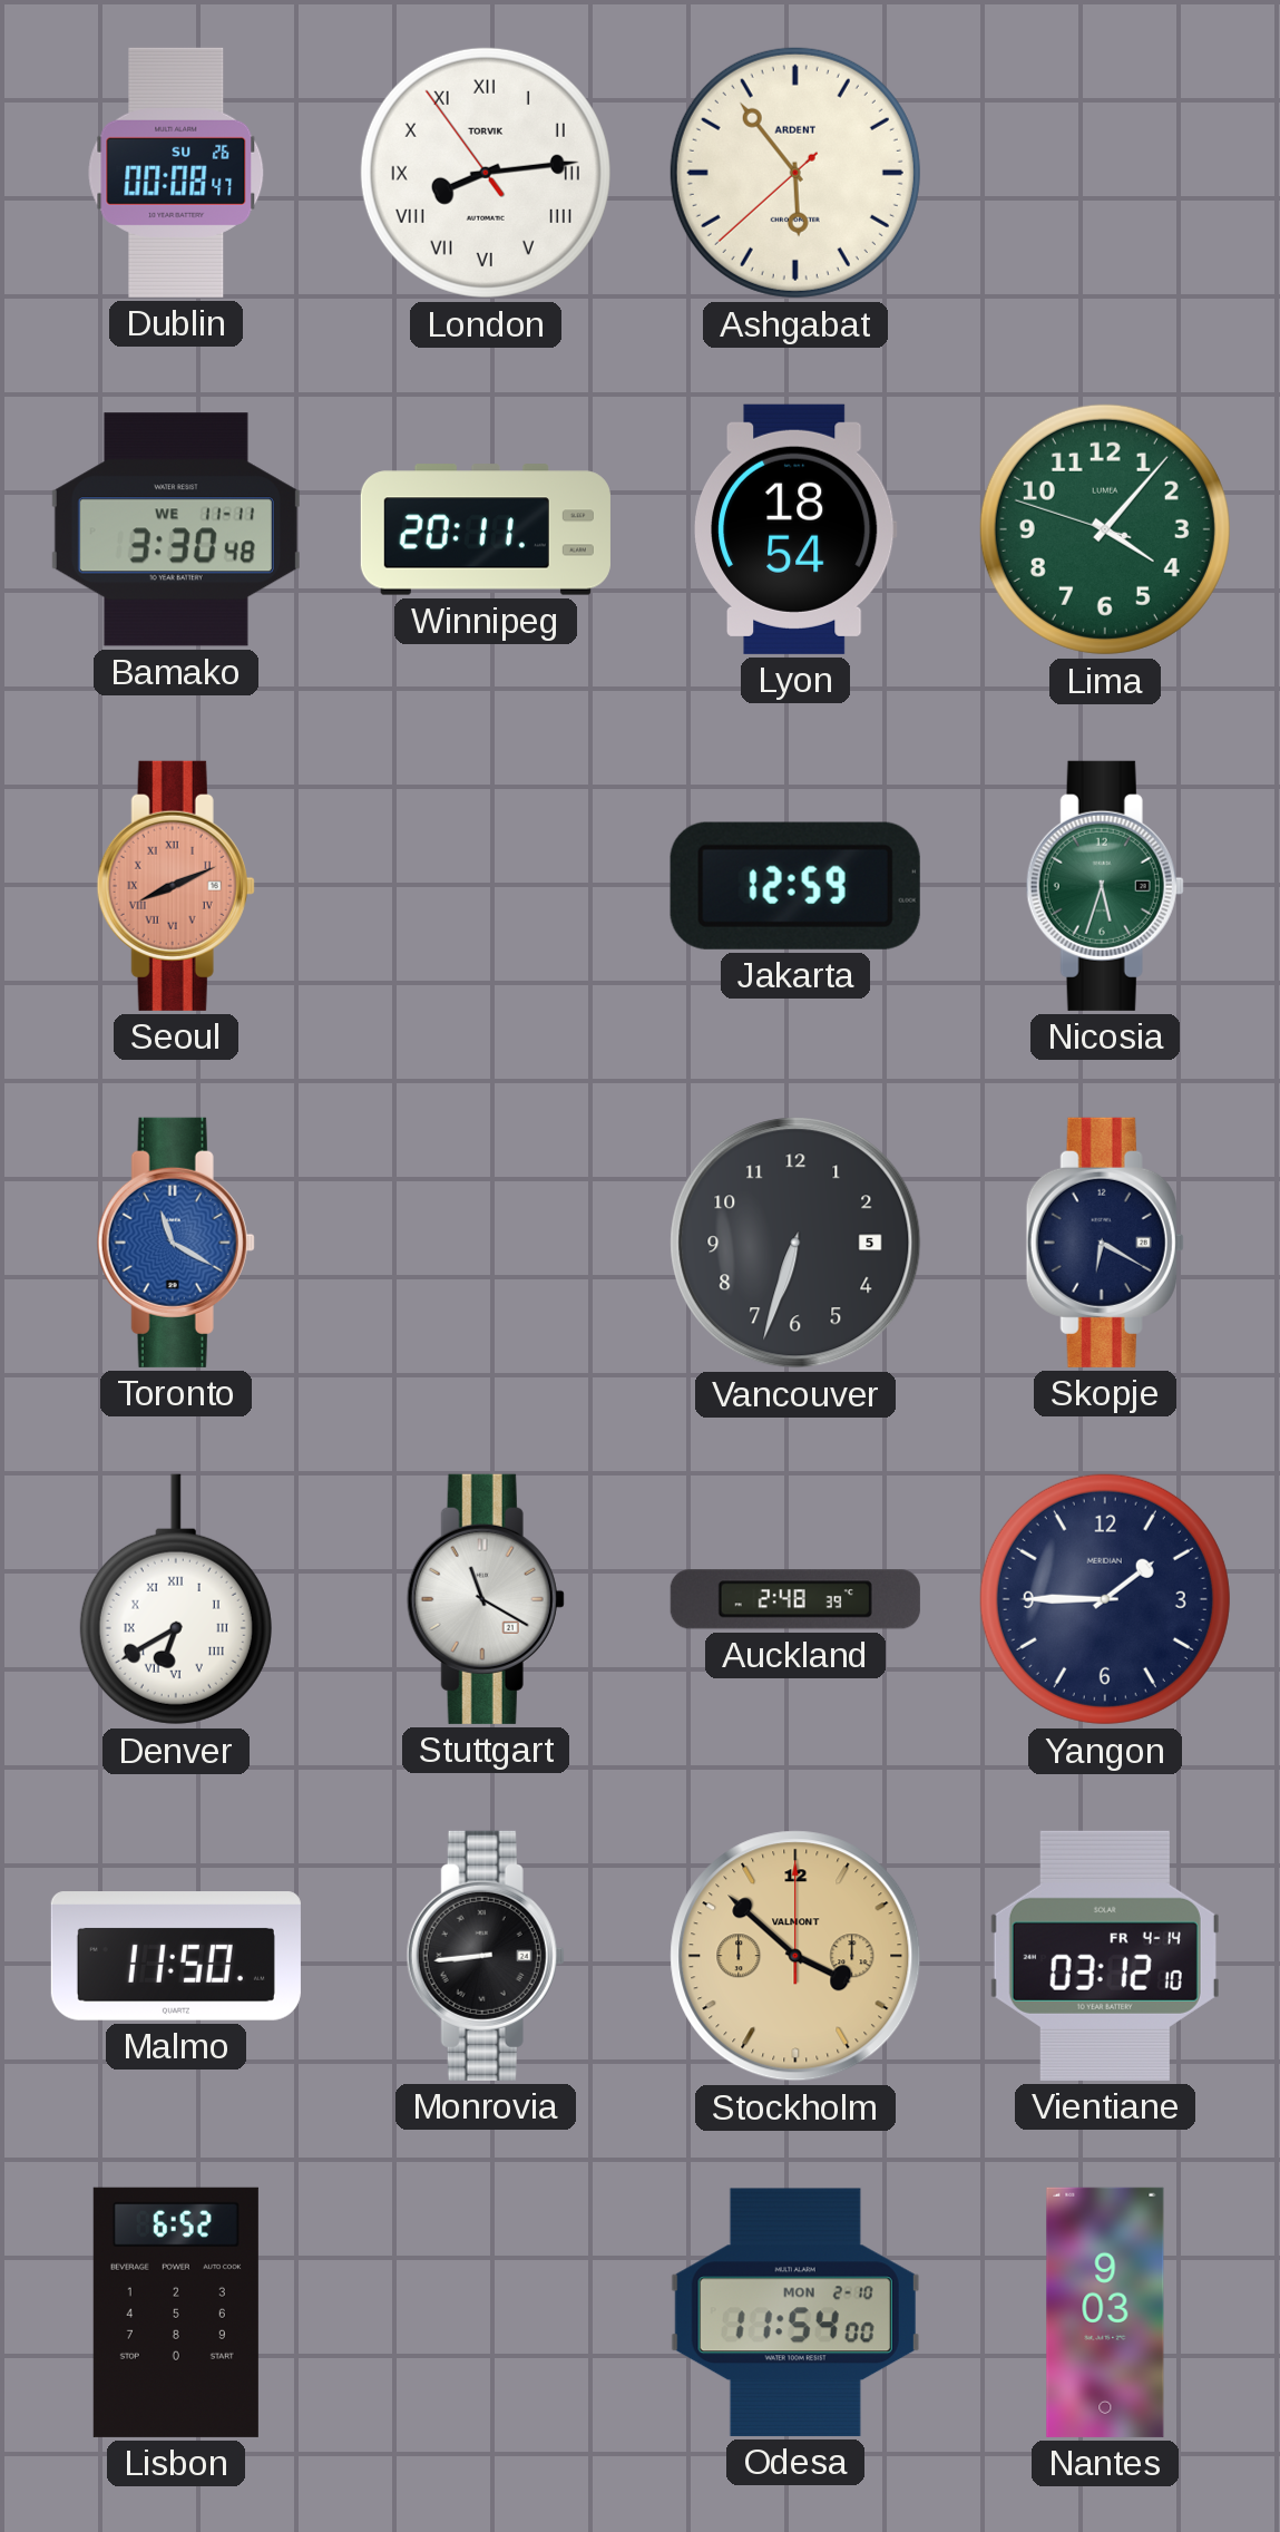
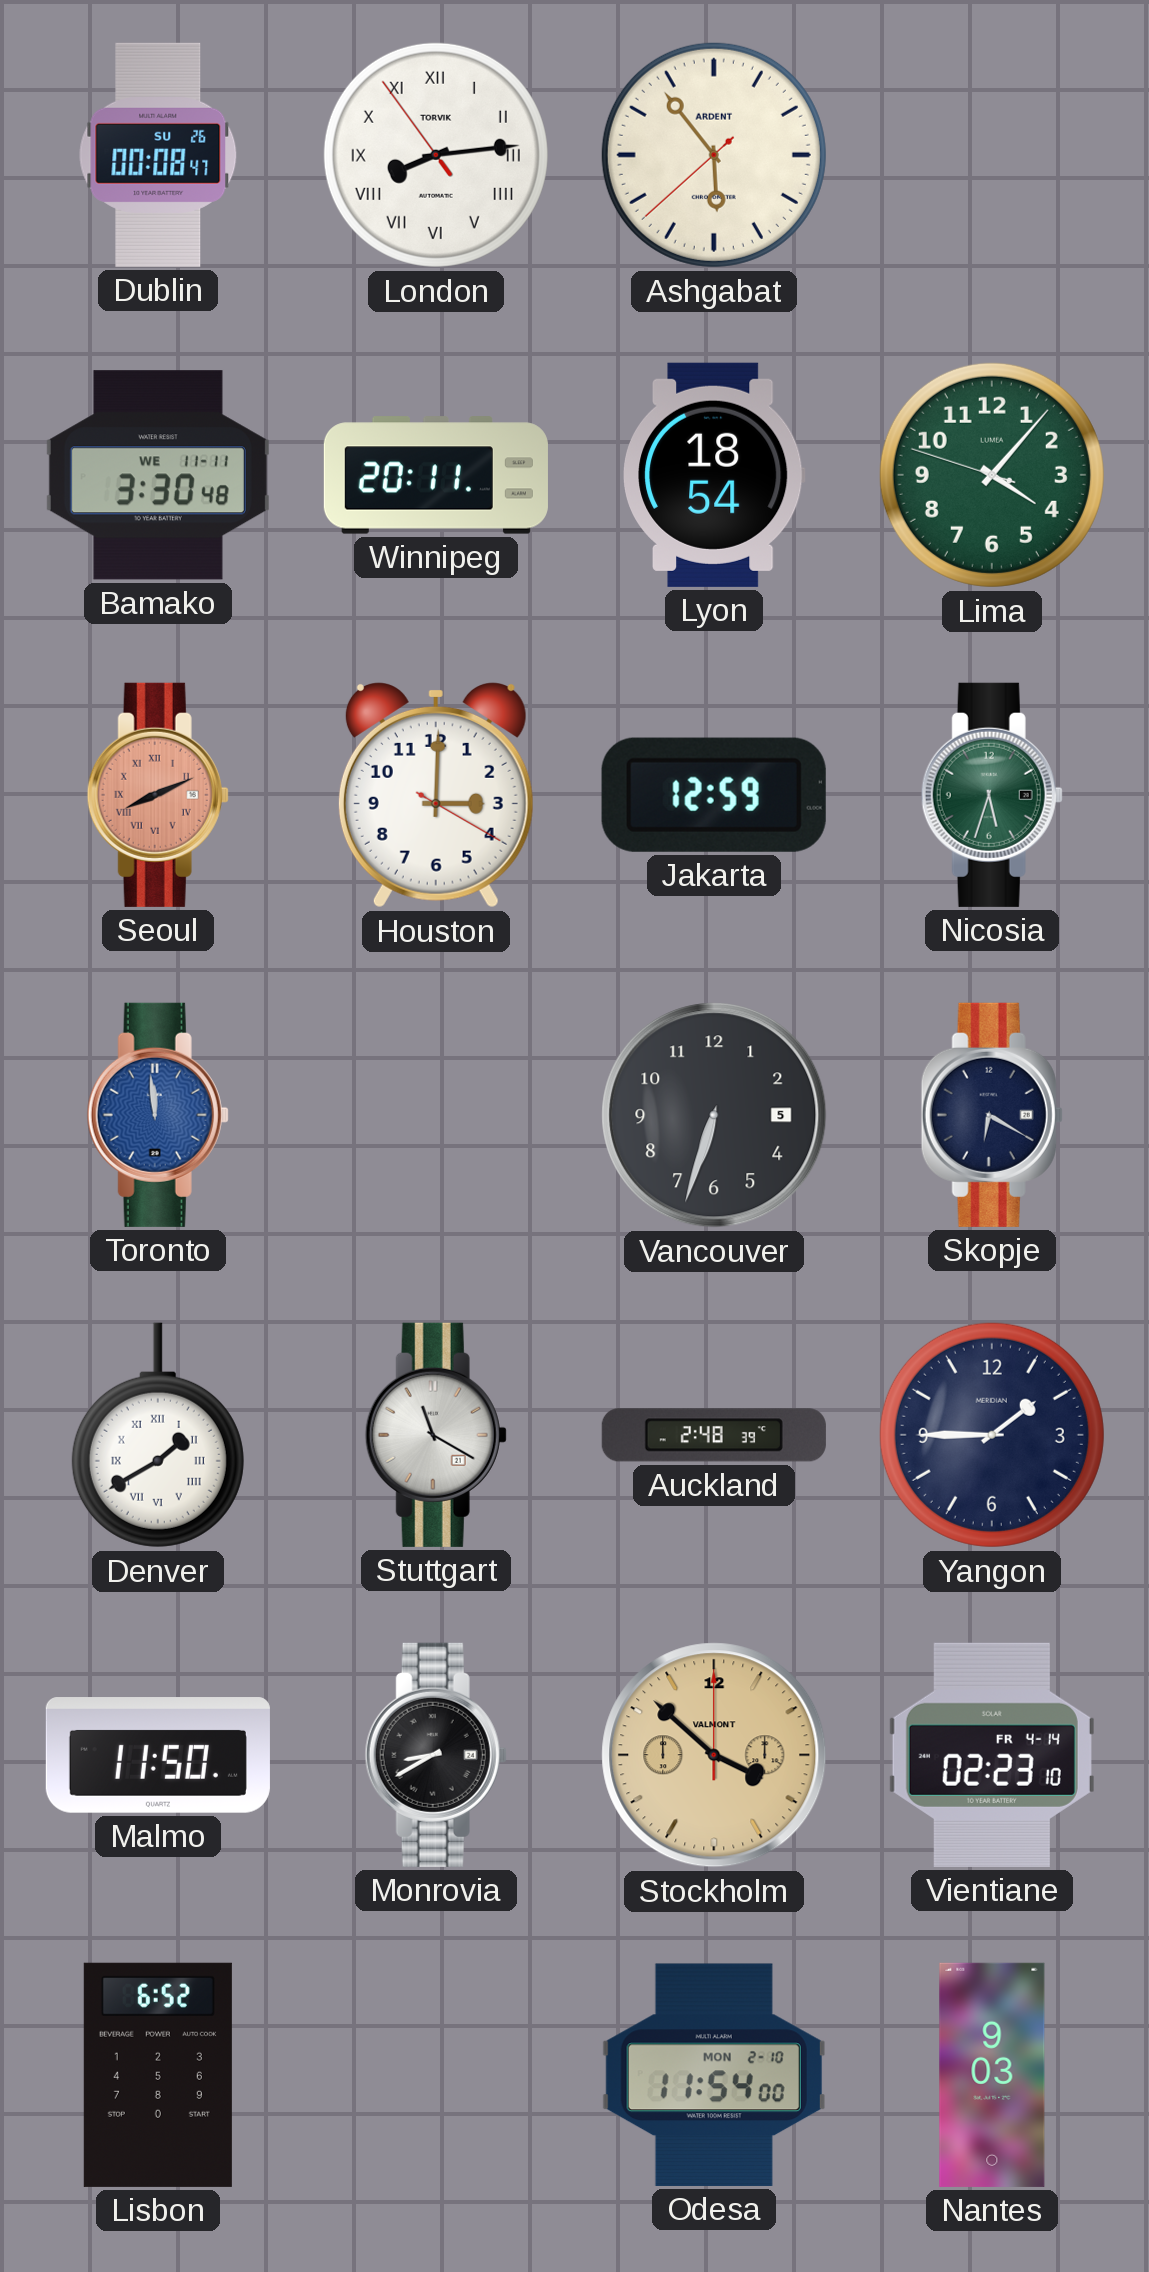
Houston: none -> 3:00
Toronto: 11:20 -> 11:59
Denver: 6:40 -> 1:40
Monrovia: 8:44 -> 8:40
Vientiane: 03:12 -> 02:23
